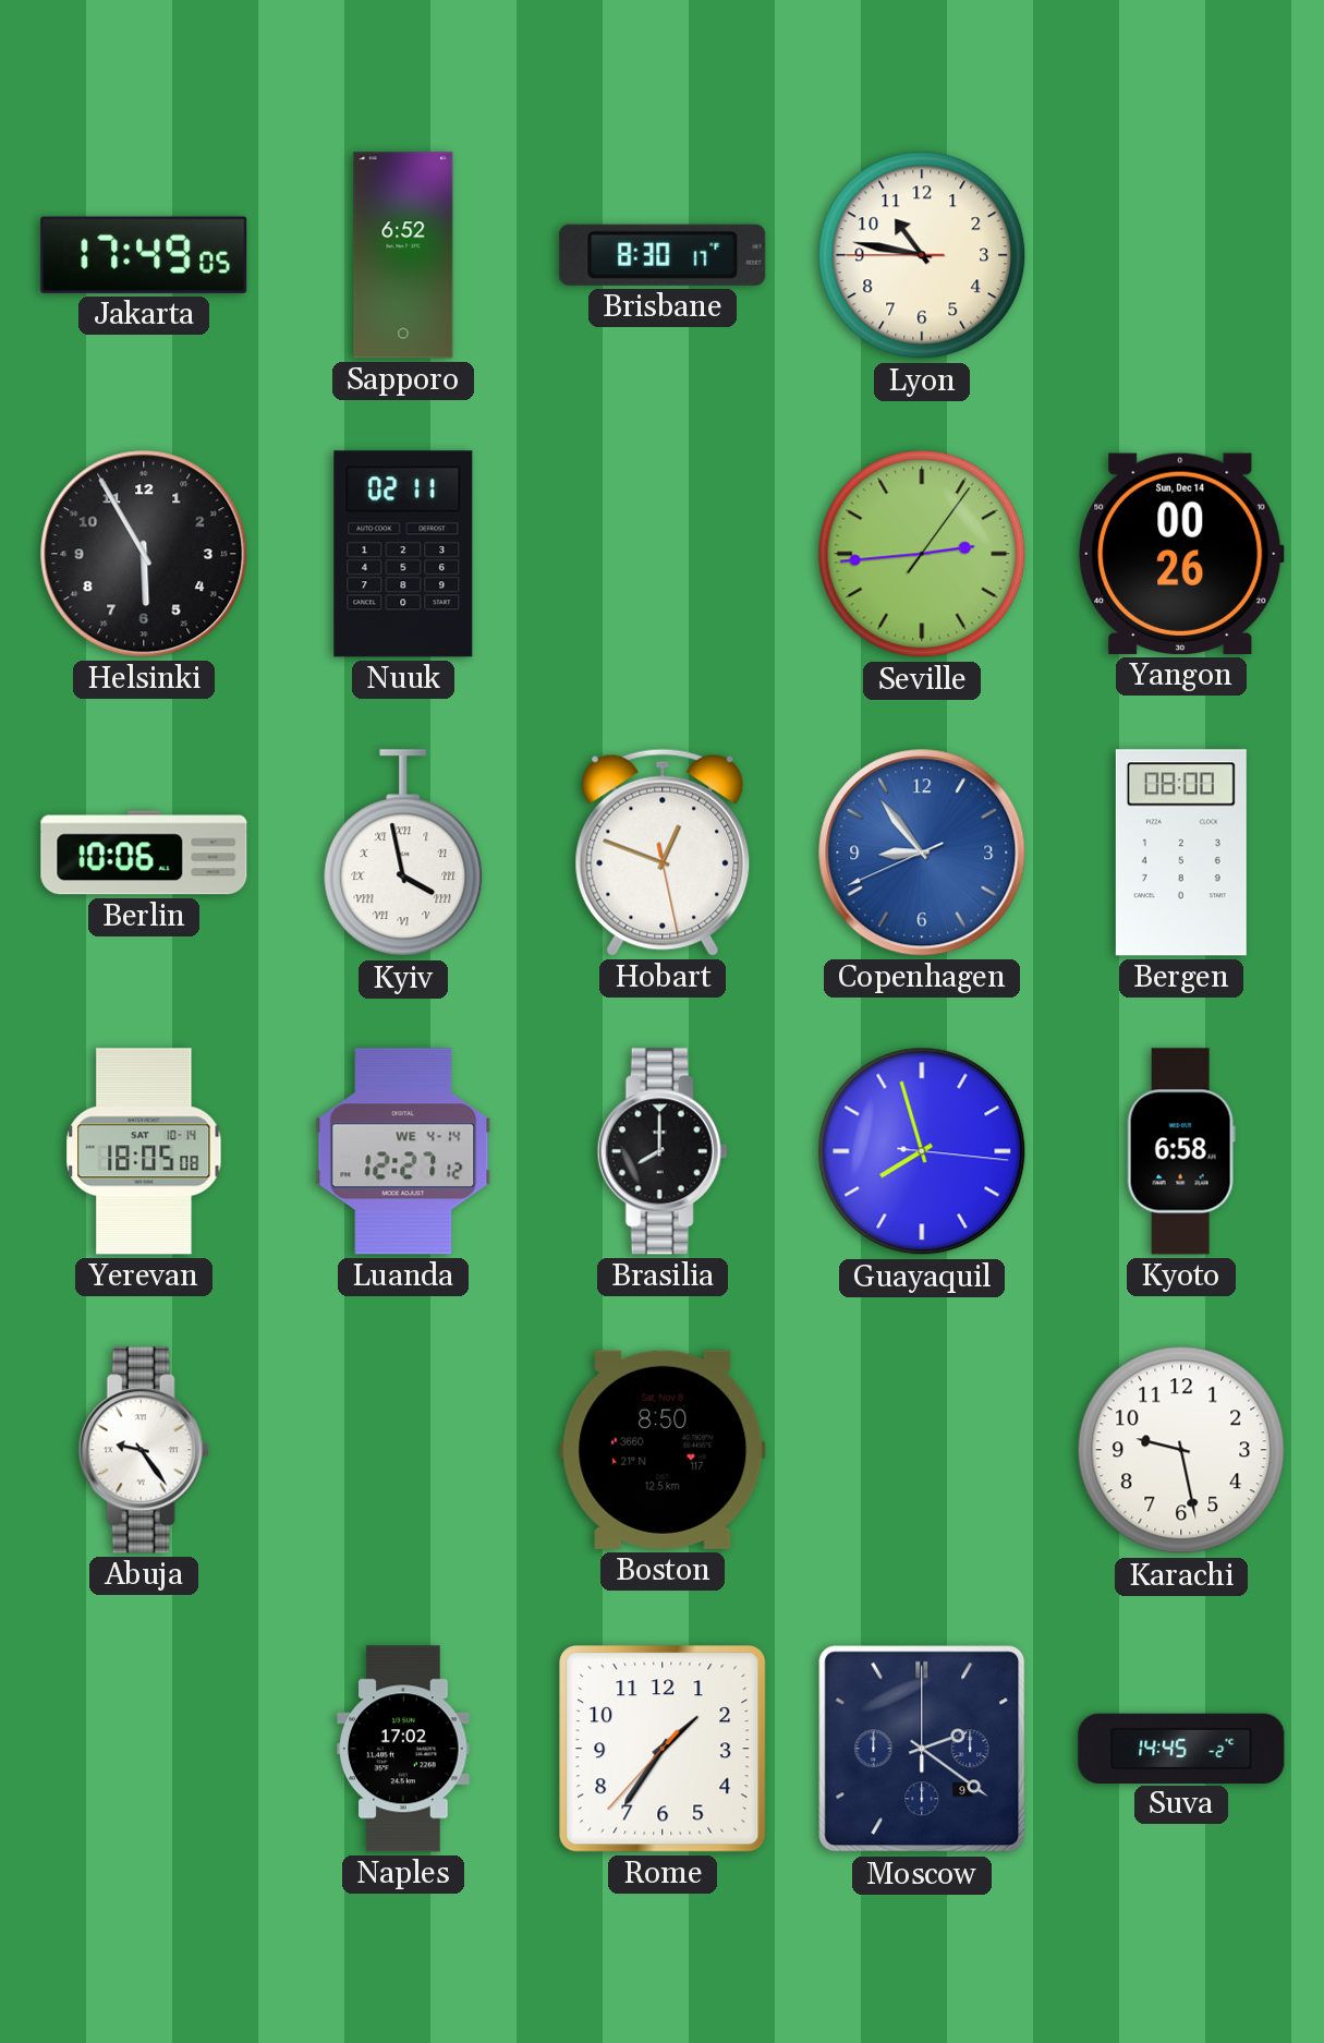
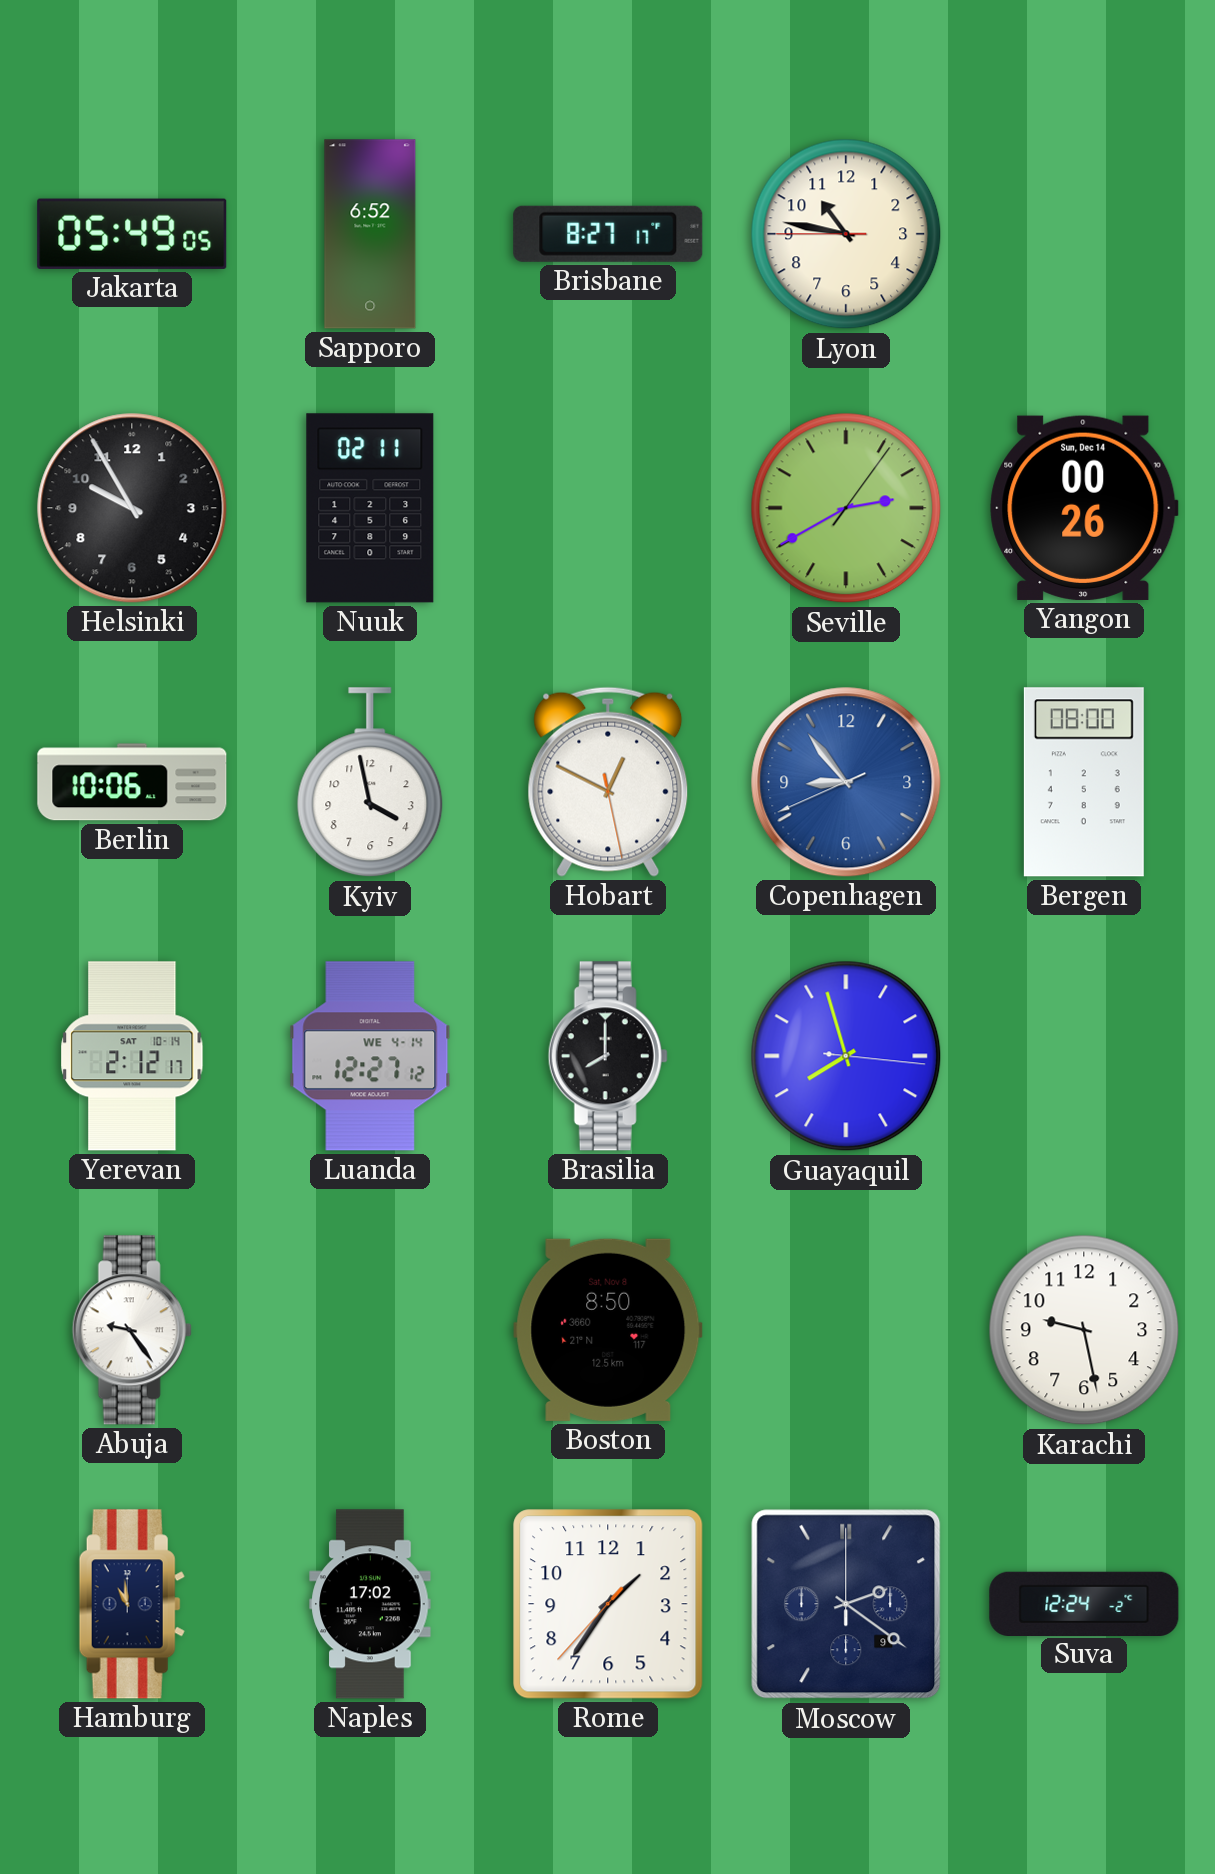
Jakarta: 17:49 -> 05:49
Brisbane: 8:30 -> 8:27
Helsinki: 5:55 -> 9:55
Seville: 2:44 -> 2:40
Kyiv numerals: Roman -> Arabic
Hobart: 12:48 -> 12:49
Yerevan: 18:05 -> 2:12
Kyoto: 6:58 -> none
Hamburg: none -> 10:59
Suva: 14:45 -> 12:24
